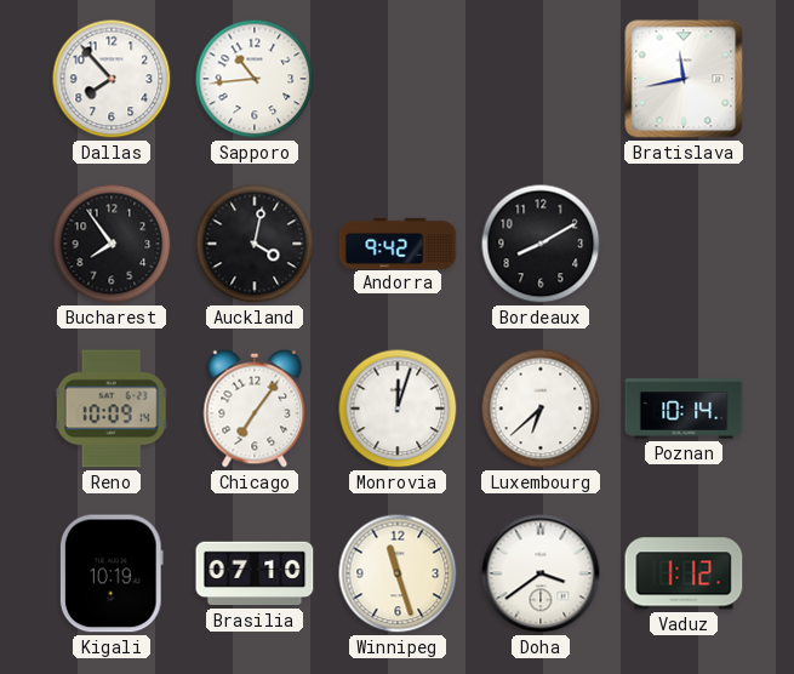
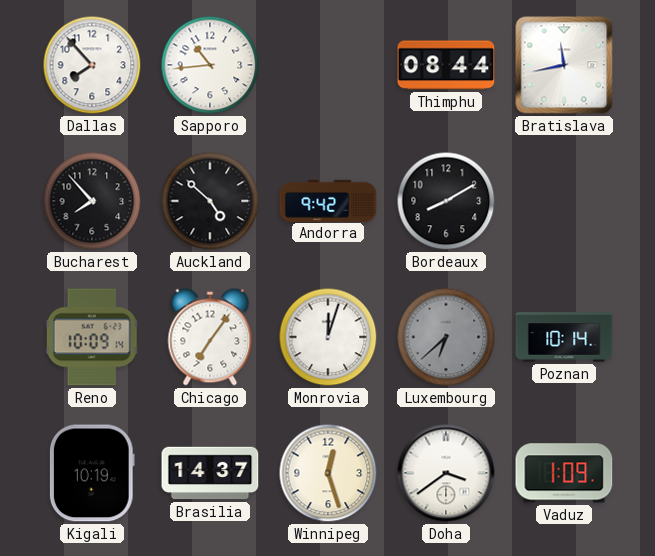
Thimphu: none -> 08:44
Bucharest: 7:54 -> 7:53
Auckland: 4:02 -> 4:52
Luxembourg dial: white -> grey
Brasilia: 07:10 -> 14:37
Winnipeg: 11:27 -> 12:27
Vaduz: 1:12 -> 1:09
